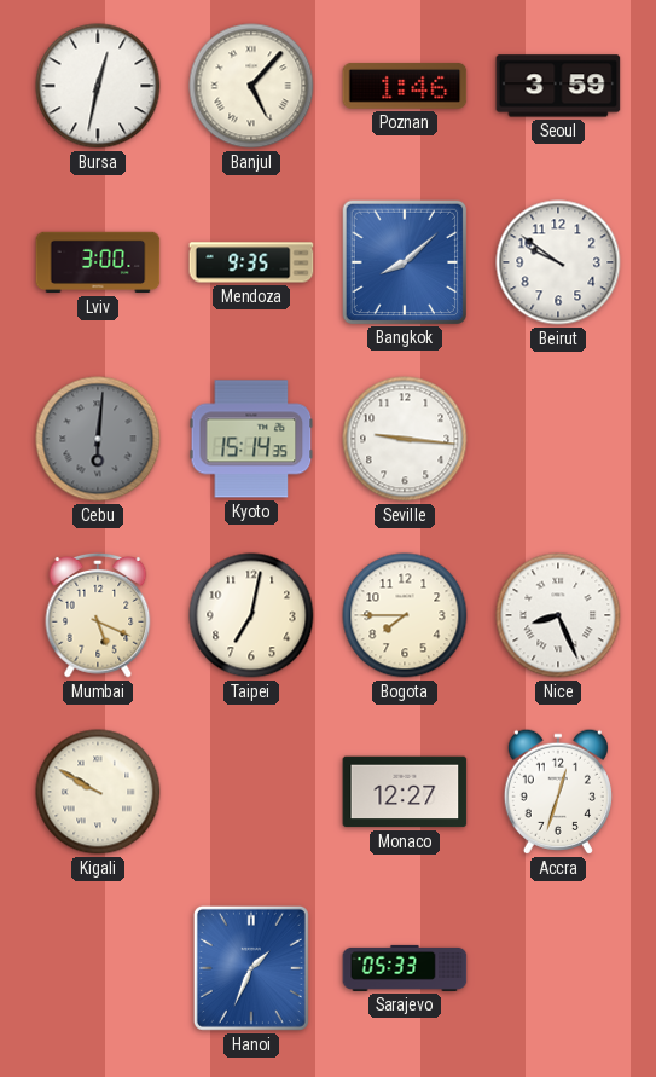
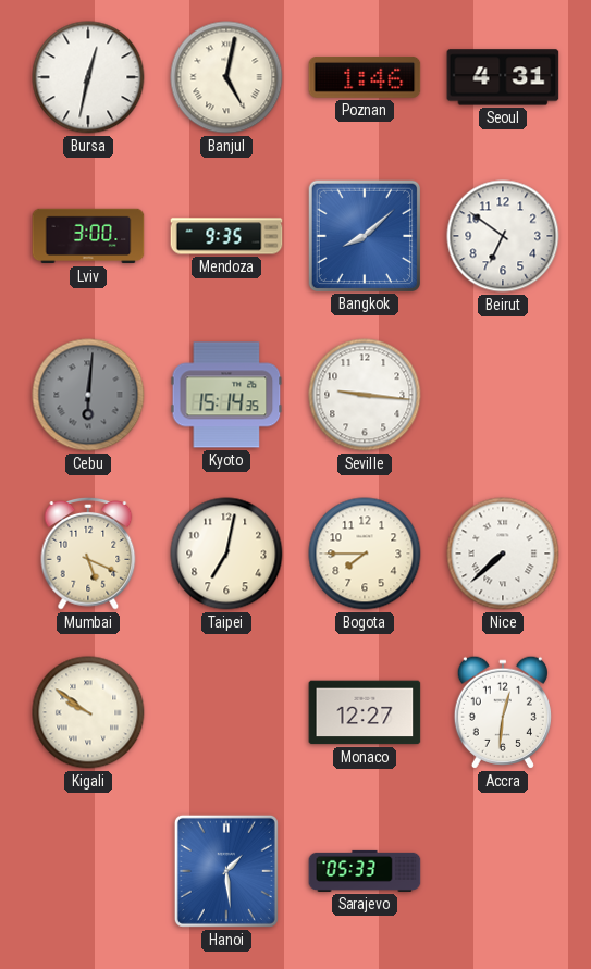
Banjul: 5:07 -> 5:02
Seoul: 3:59 -> 4:31
Beirut: 9:51 -> 6:51
Nice: 8:26 -> 7:38
Kigali: 9:50 -> 9:51
Accra: 12:33 -> 12:31
Hanoi: 1:34 -> 1:29
